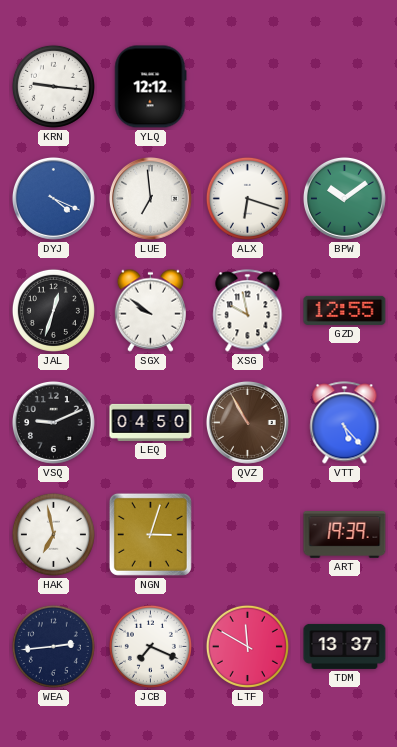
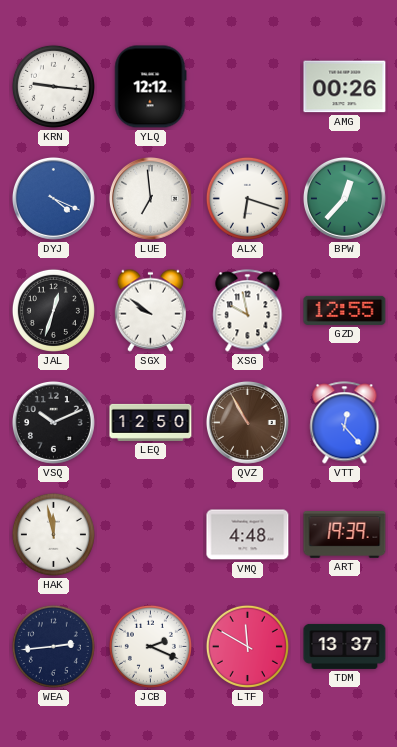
AMG: none -> 00:26
BPW: 10:09 -> 12:37
VSQ: 9:11 -> 10:11
LEQ: 04:50 -> 12:50
VTT: 5:23 -> 12:23
HAK: 6:58 -> 11:58
NGN: 3:03 -> none
VMQ: none -> 4:48
JCB: 7:19 -> 2:19
